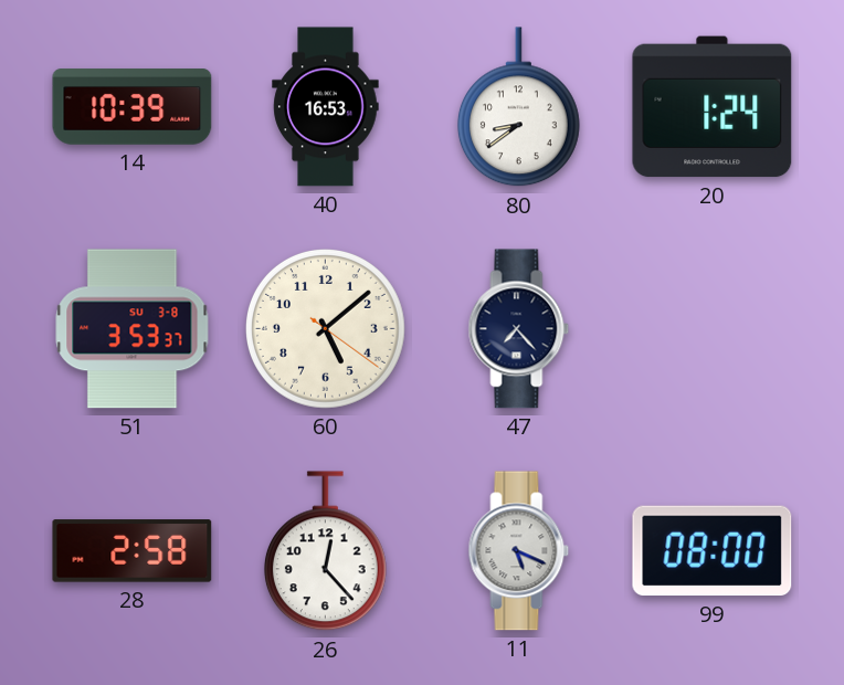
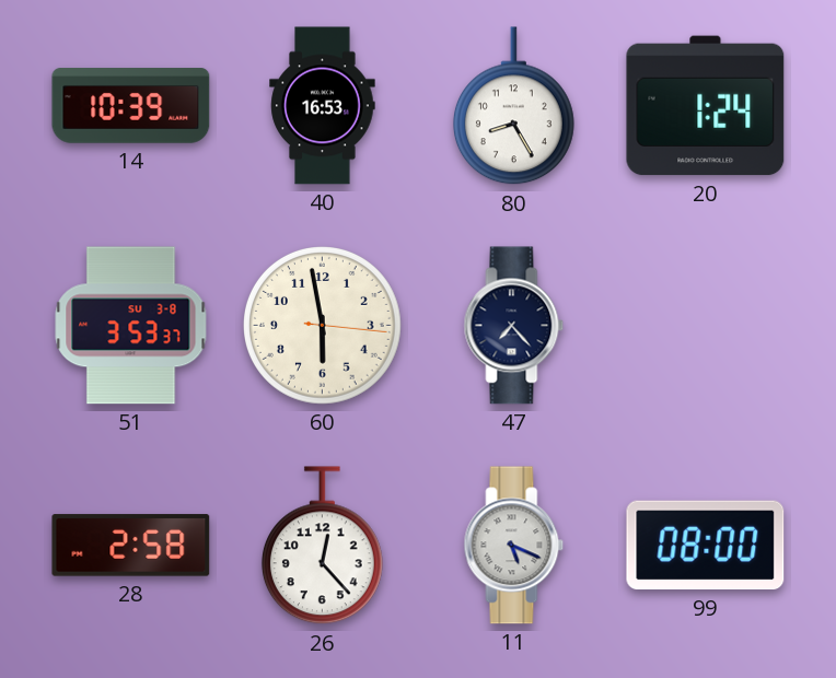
80: 8:39 -> 8:25
60: 5:08 -> 5:58
